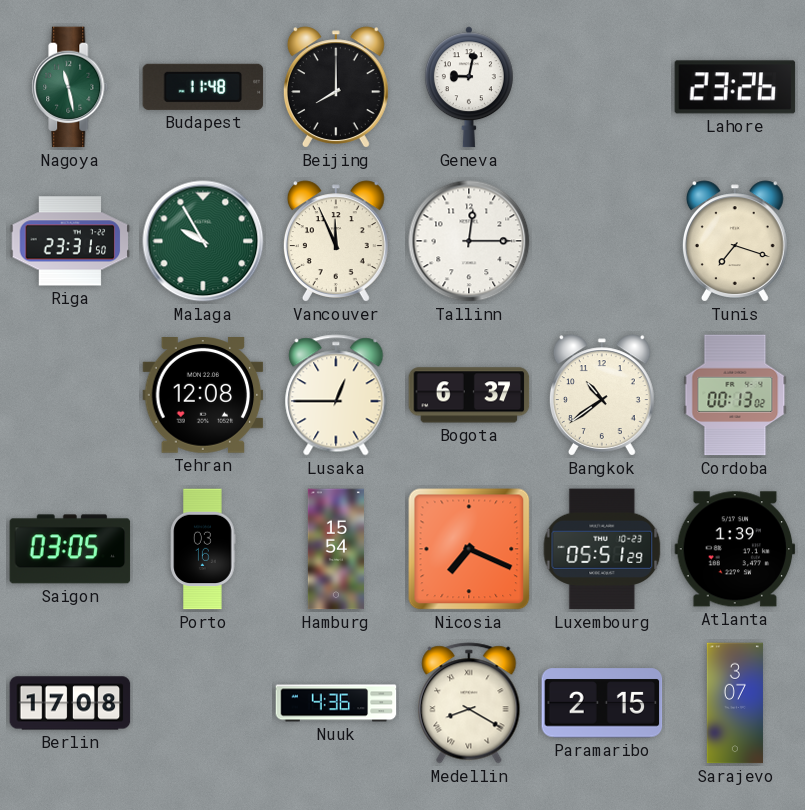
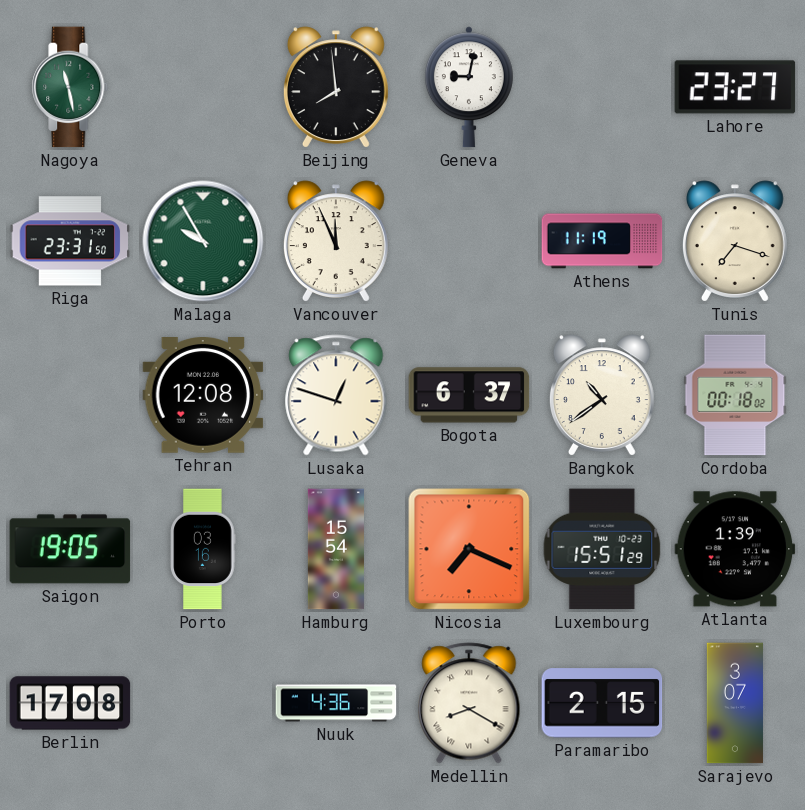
Budapest: 11:48 -> none
Beijing: 8:00 -> 7:59
Lahore: 23:26 -> 23:27
Tallinn: 12:15 -> none
Athens: none -> 11:19
Lusaka: 12:45 -> 12:48
Cordoba: 00:13 -> 00:18
Saigon: 03:05 -> 19:05
Luxembourg: 05:51 -> 15:51
